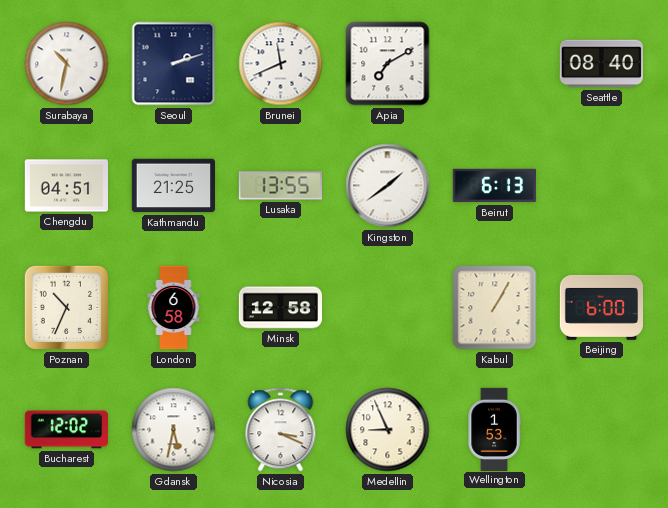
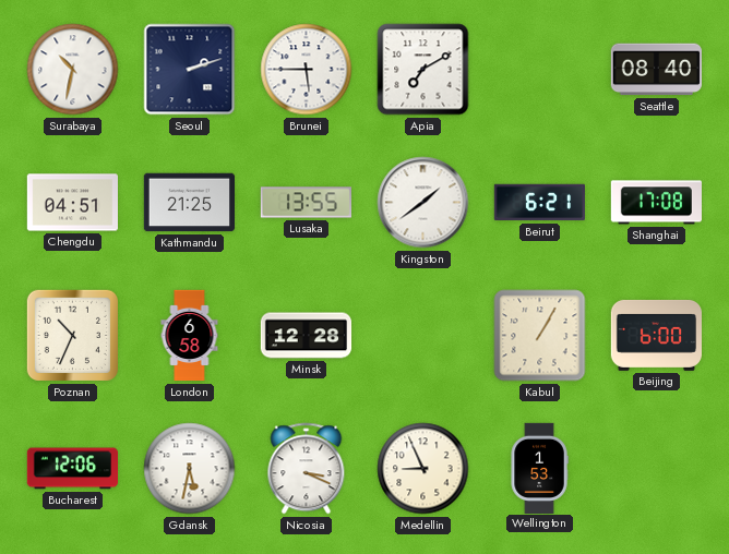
Brunei: 11:41 -> 5:45
Beirut: 6:13 -> 6:21
Shanghai: none -> 17:08
Minsk: 12:58 -> 12:28
Bucharest: 12:02 -> 12:06
